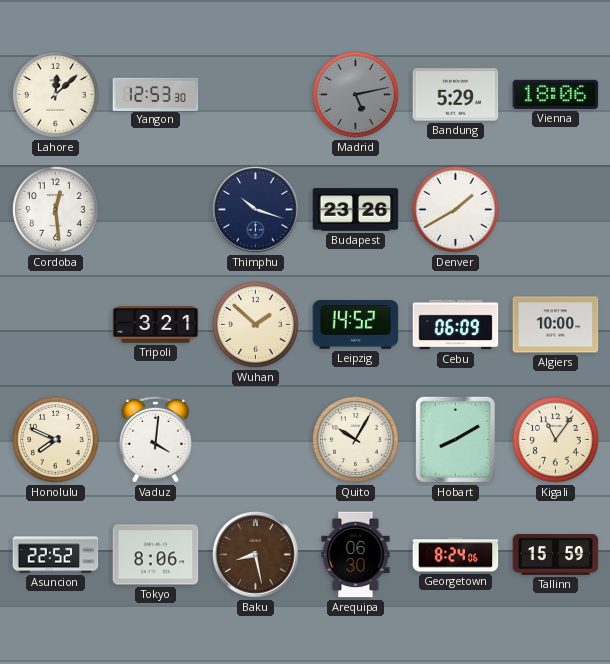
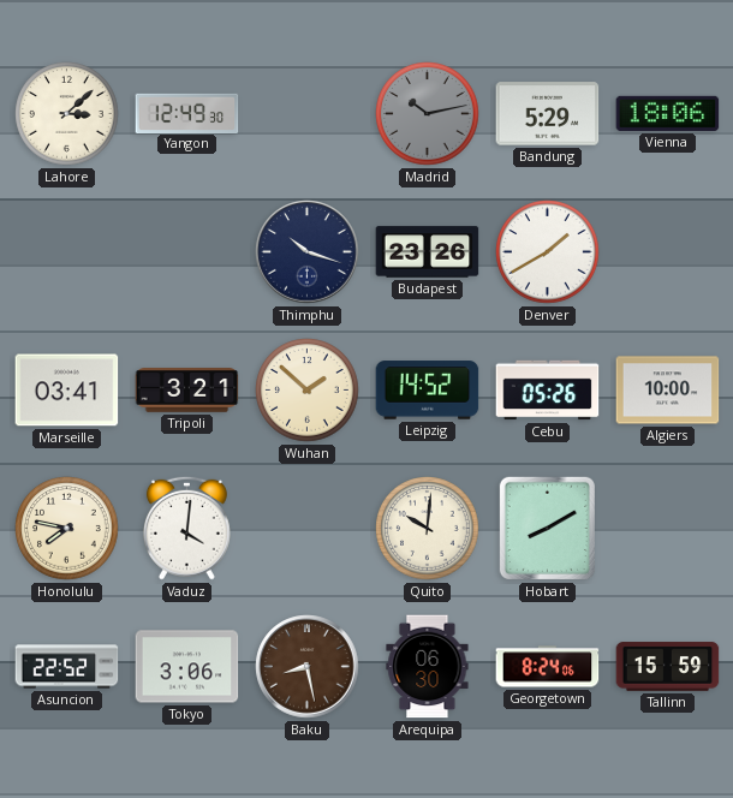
Lahore: 12:08 -> 3:08
Yangon: 12:53 -> 12:49
Madrid: 5:13 -> 10:13
Cordoba: 12:29 -> none
Marseille: none -> 03:41
Cebu: 06:09 -> 05:26
Honolulu: 7:49 -> 7:47
Quito: 10:05 -> 10:01
Kigali: 11:06 -> none
Tokyo: 8:06 -> 3:06
